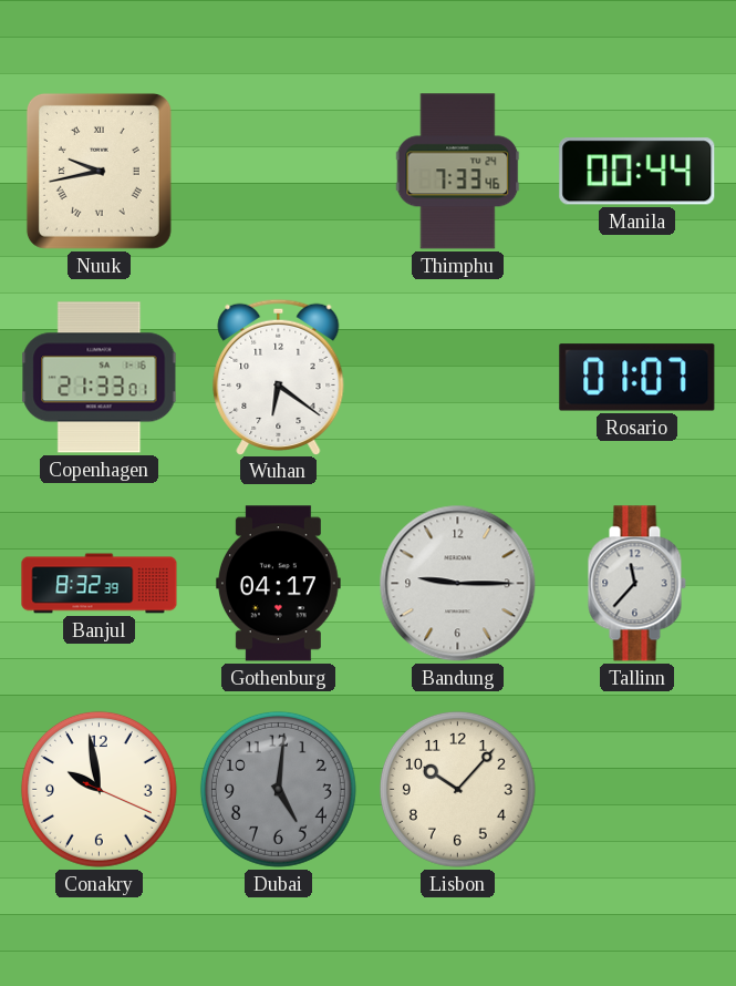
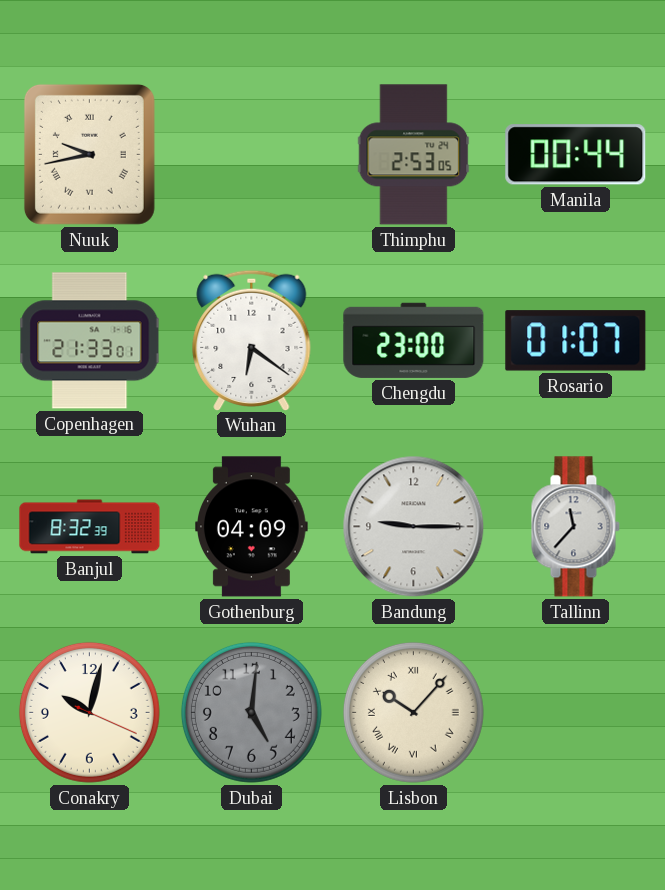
Thimphu: 7:33 -> 2:53
Chengdu: none -> 23:00
Gothenburg: 04:17 -> 04:09
Conakry: 9:58 -> 10:02
Lisbon numerals: Arabic -> Roman
